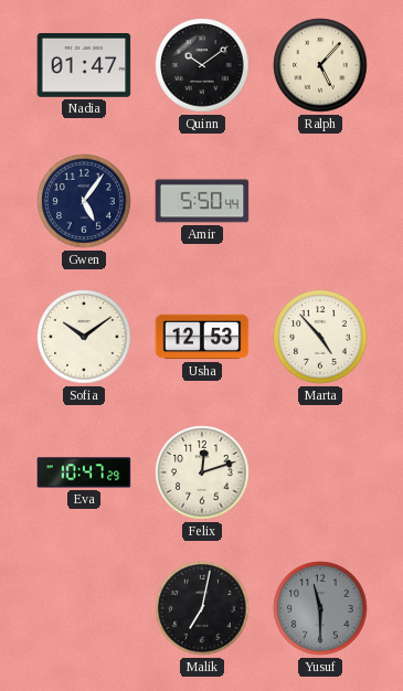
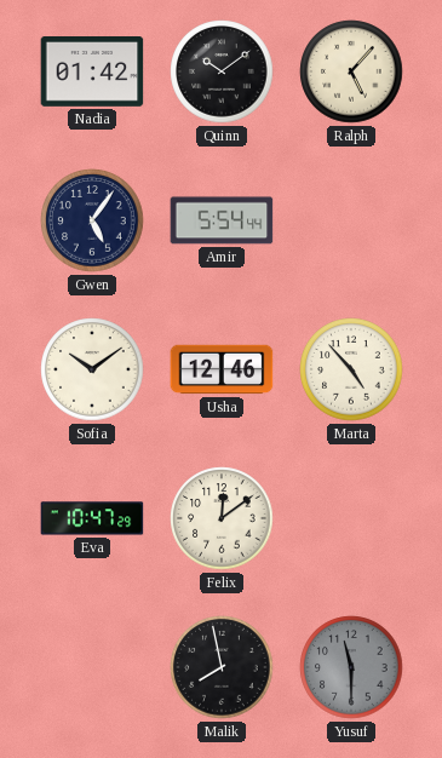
Nadia: 01:47 -> 01:42
Amir: 5:50 -> 5:54
Usha: 12:53 -> 12:46
Felix: 12:12 -> 12:09
Malik: 7:02 -> 7:58
